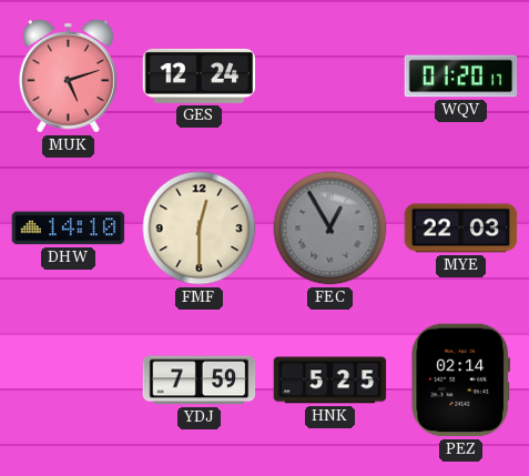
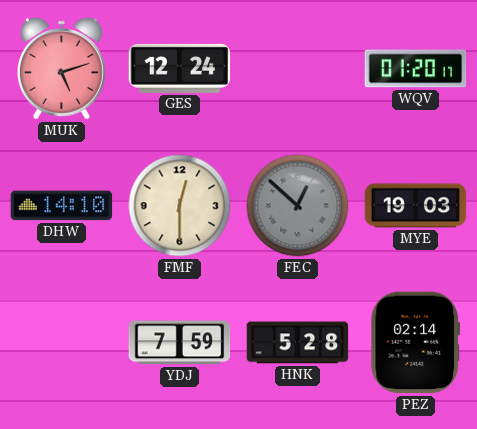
FEC: 12:55 -> 12:52
MYE: 22:03 -> 19:03
HNK: 5:25 -> 5:28
